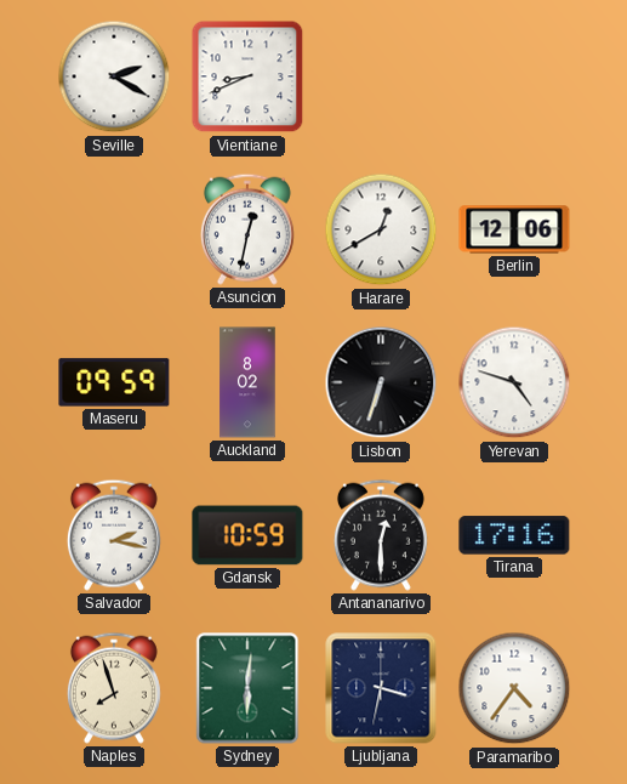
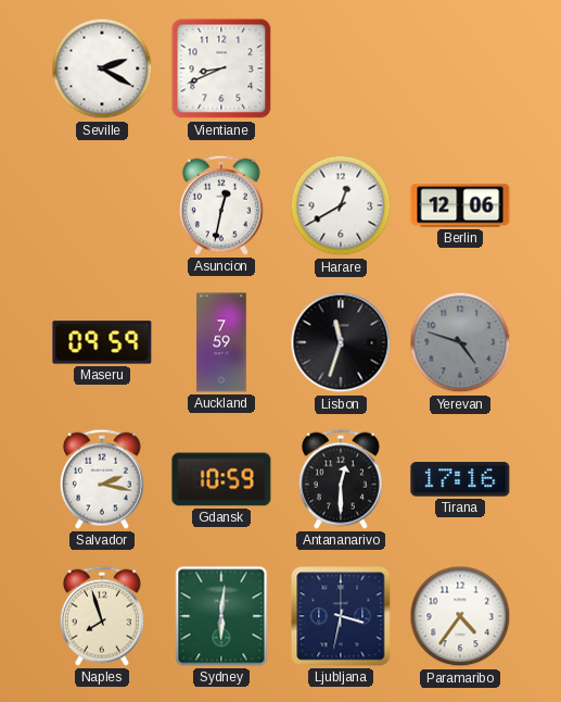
Auckland: 8:02 -> 7:59
Lisbon: 6:33 -> 11:33
Yerevan dial: white -> grey
